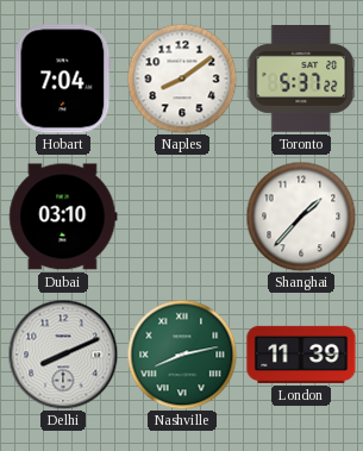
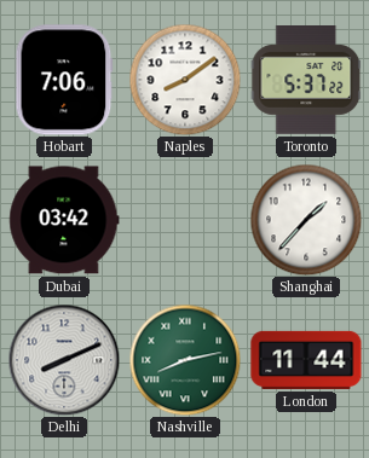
Hobart: 7:04 -> 7:06
Dubai: 03:10 -> 03:42
London: 11:39 -> 11:44
